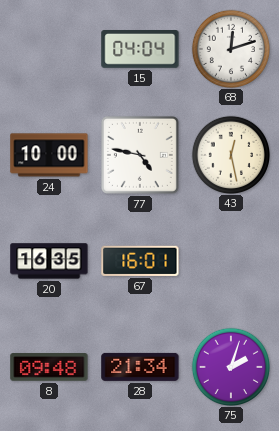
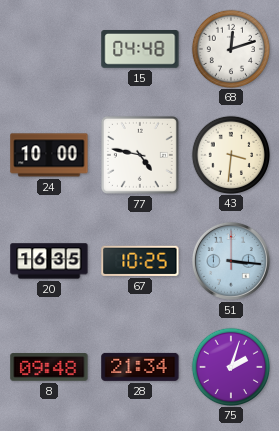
15: 04:04 -> 04:48
43: 12:28 -> 3:31
67: 16:01 -> 10:25
51: none -> 3:16
